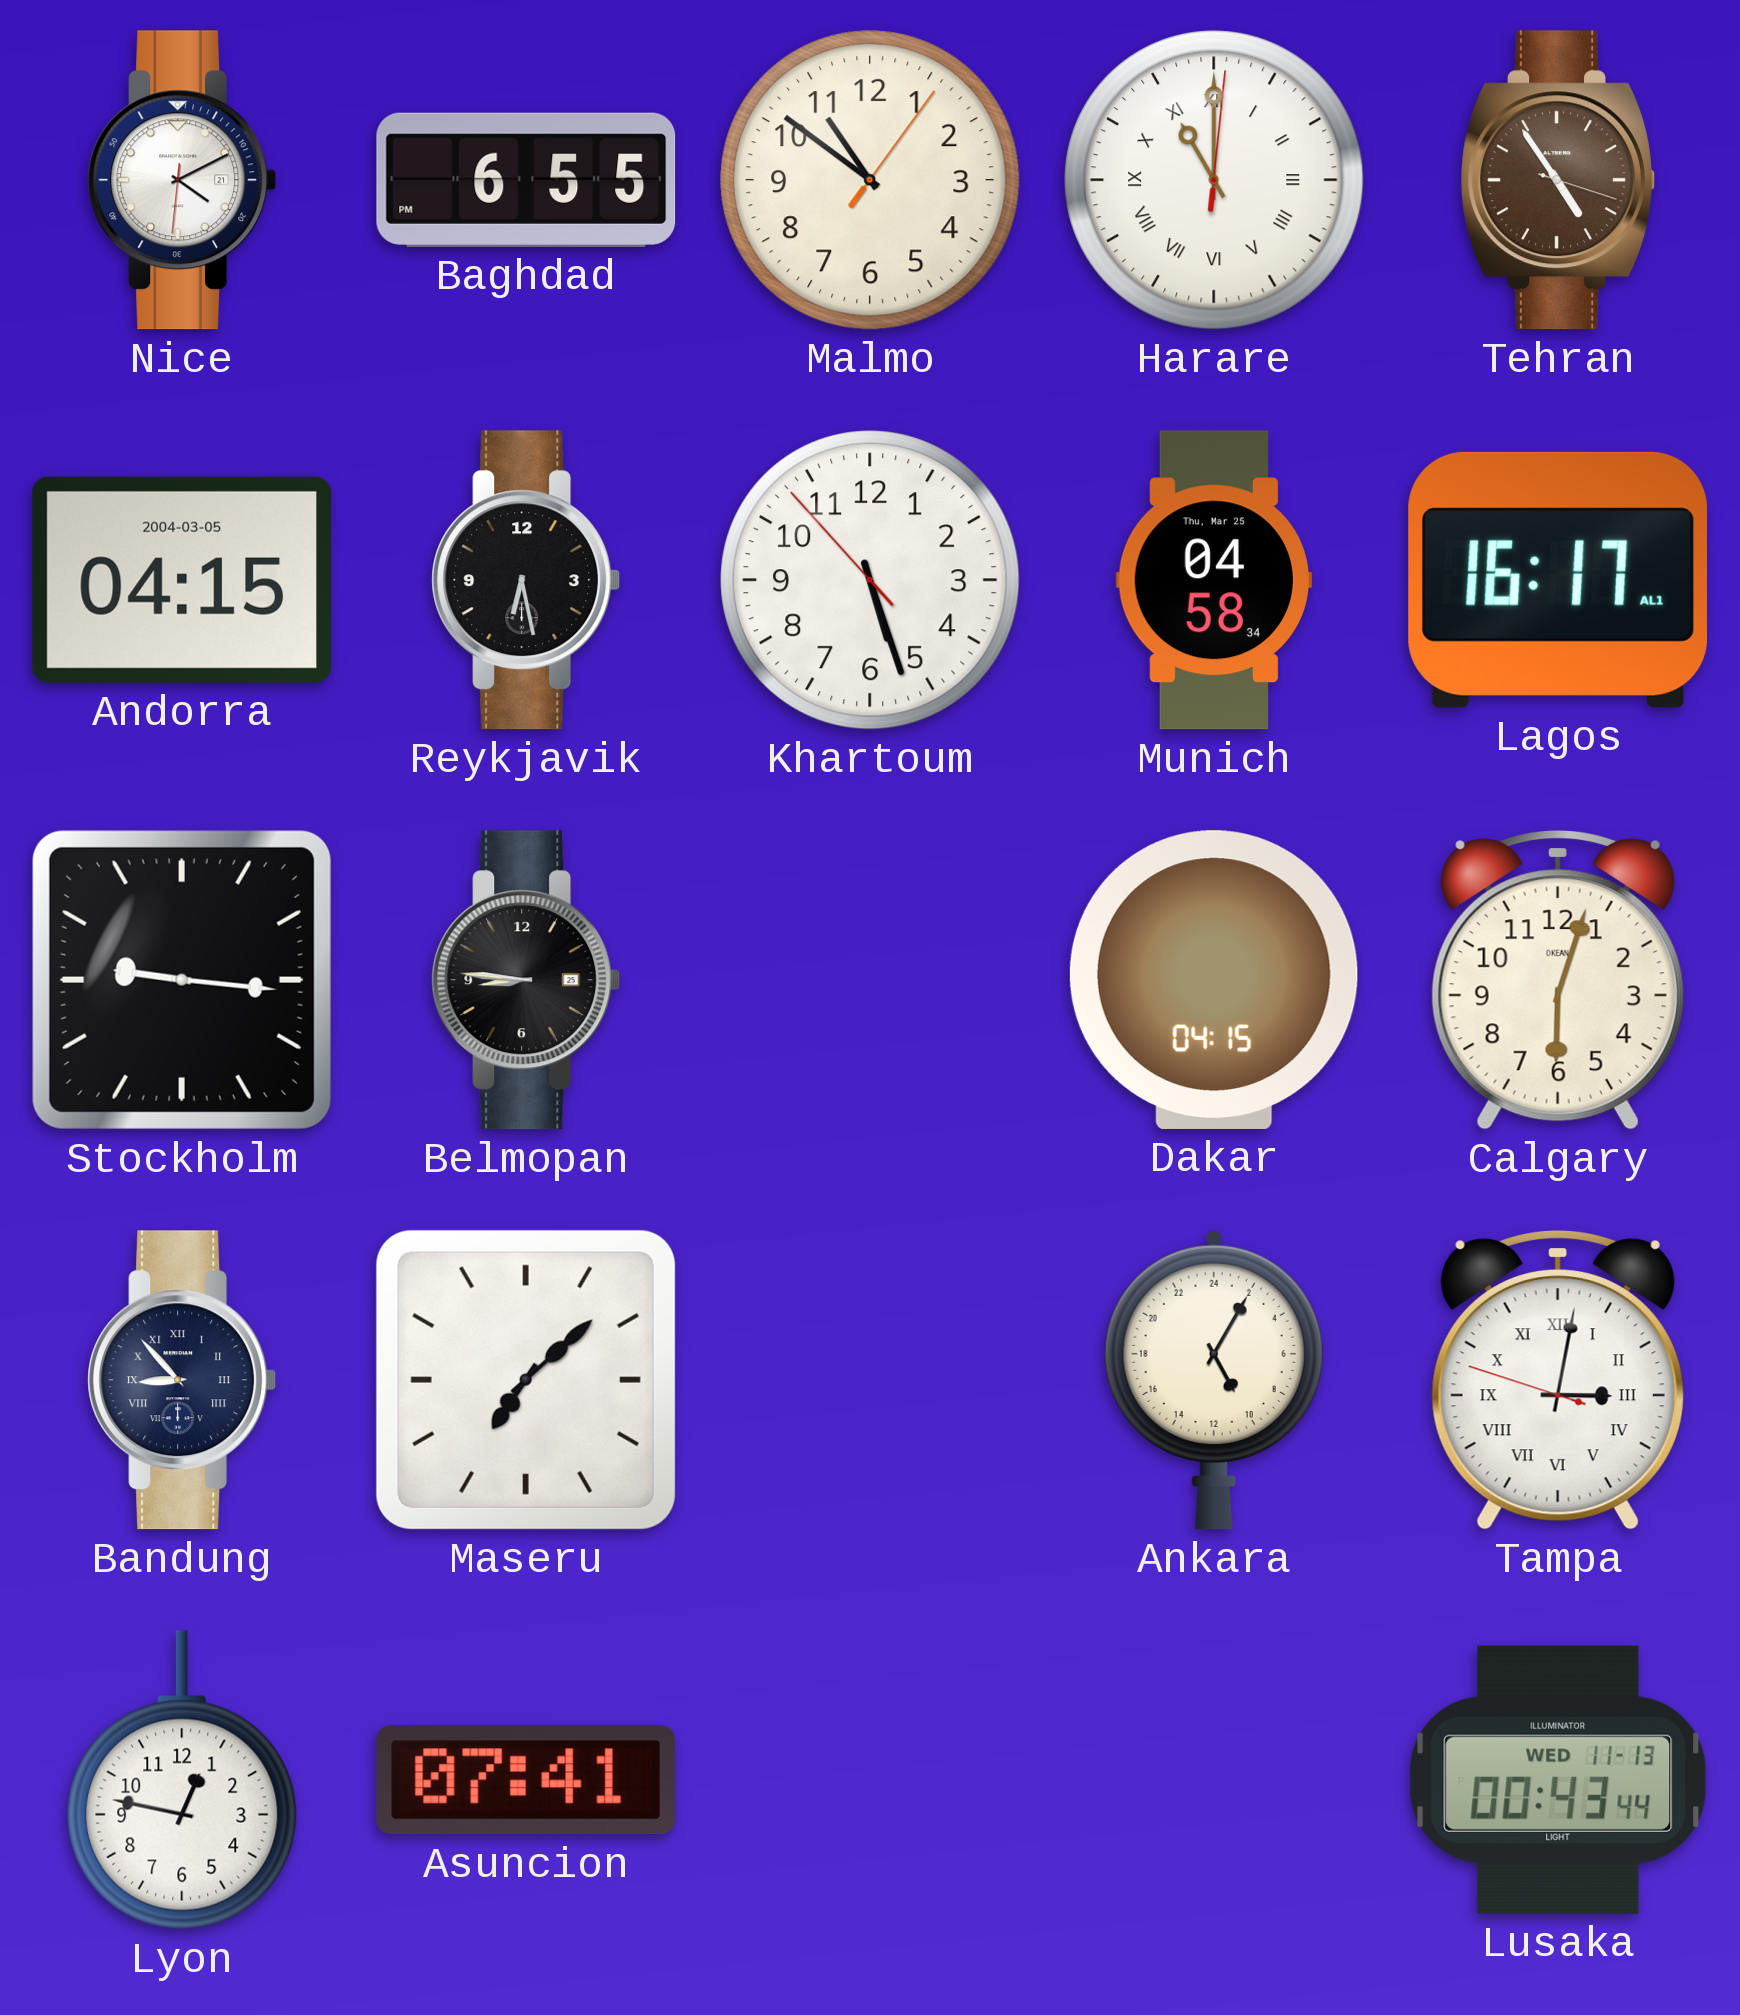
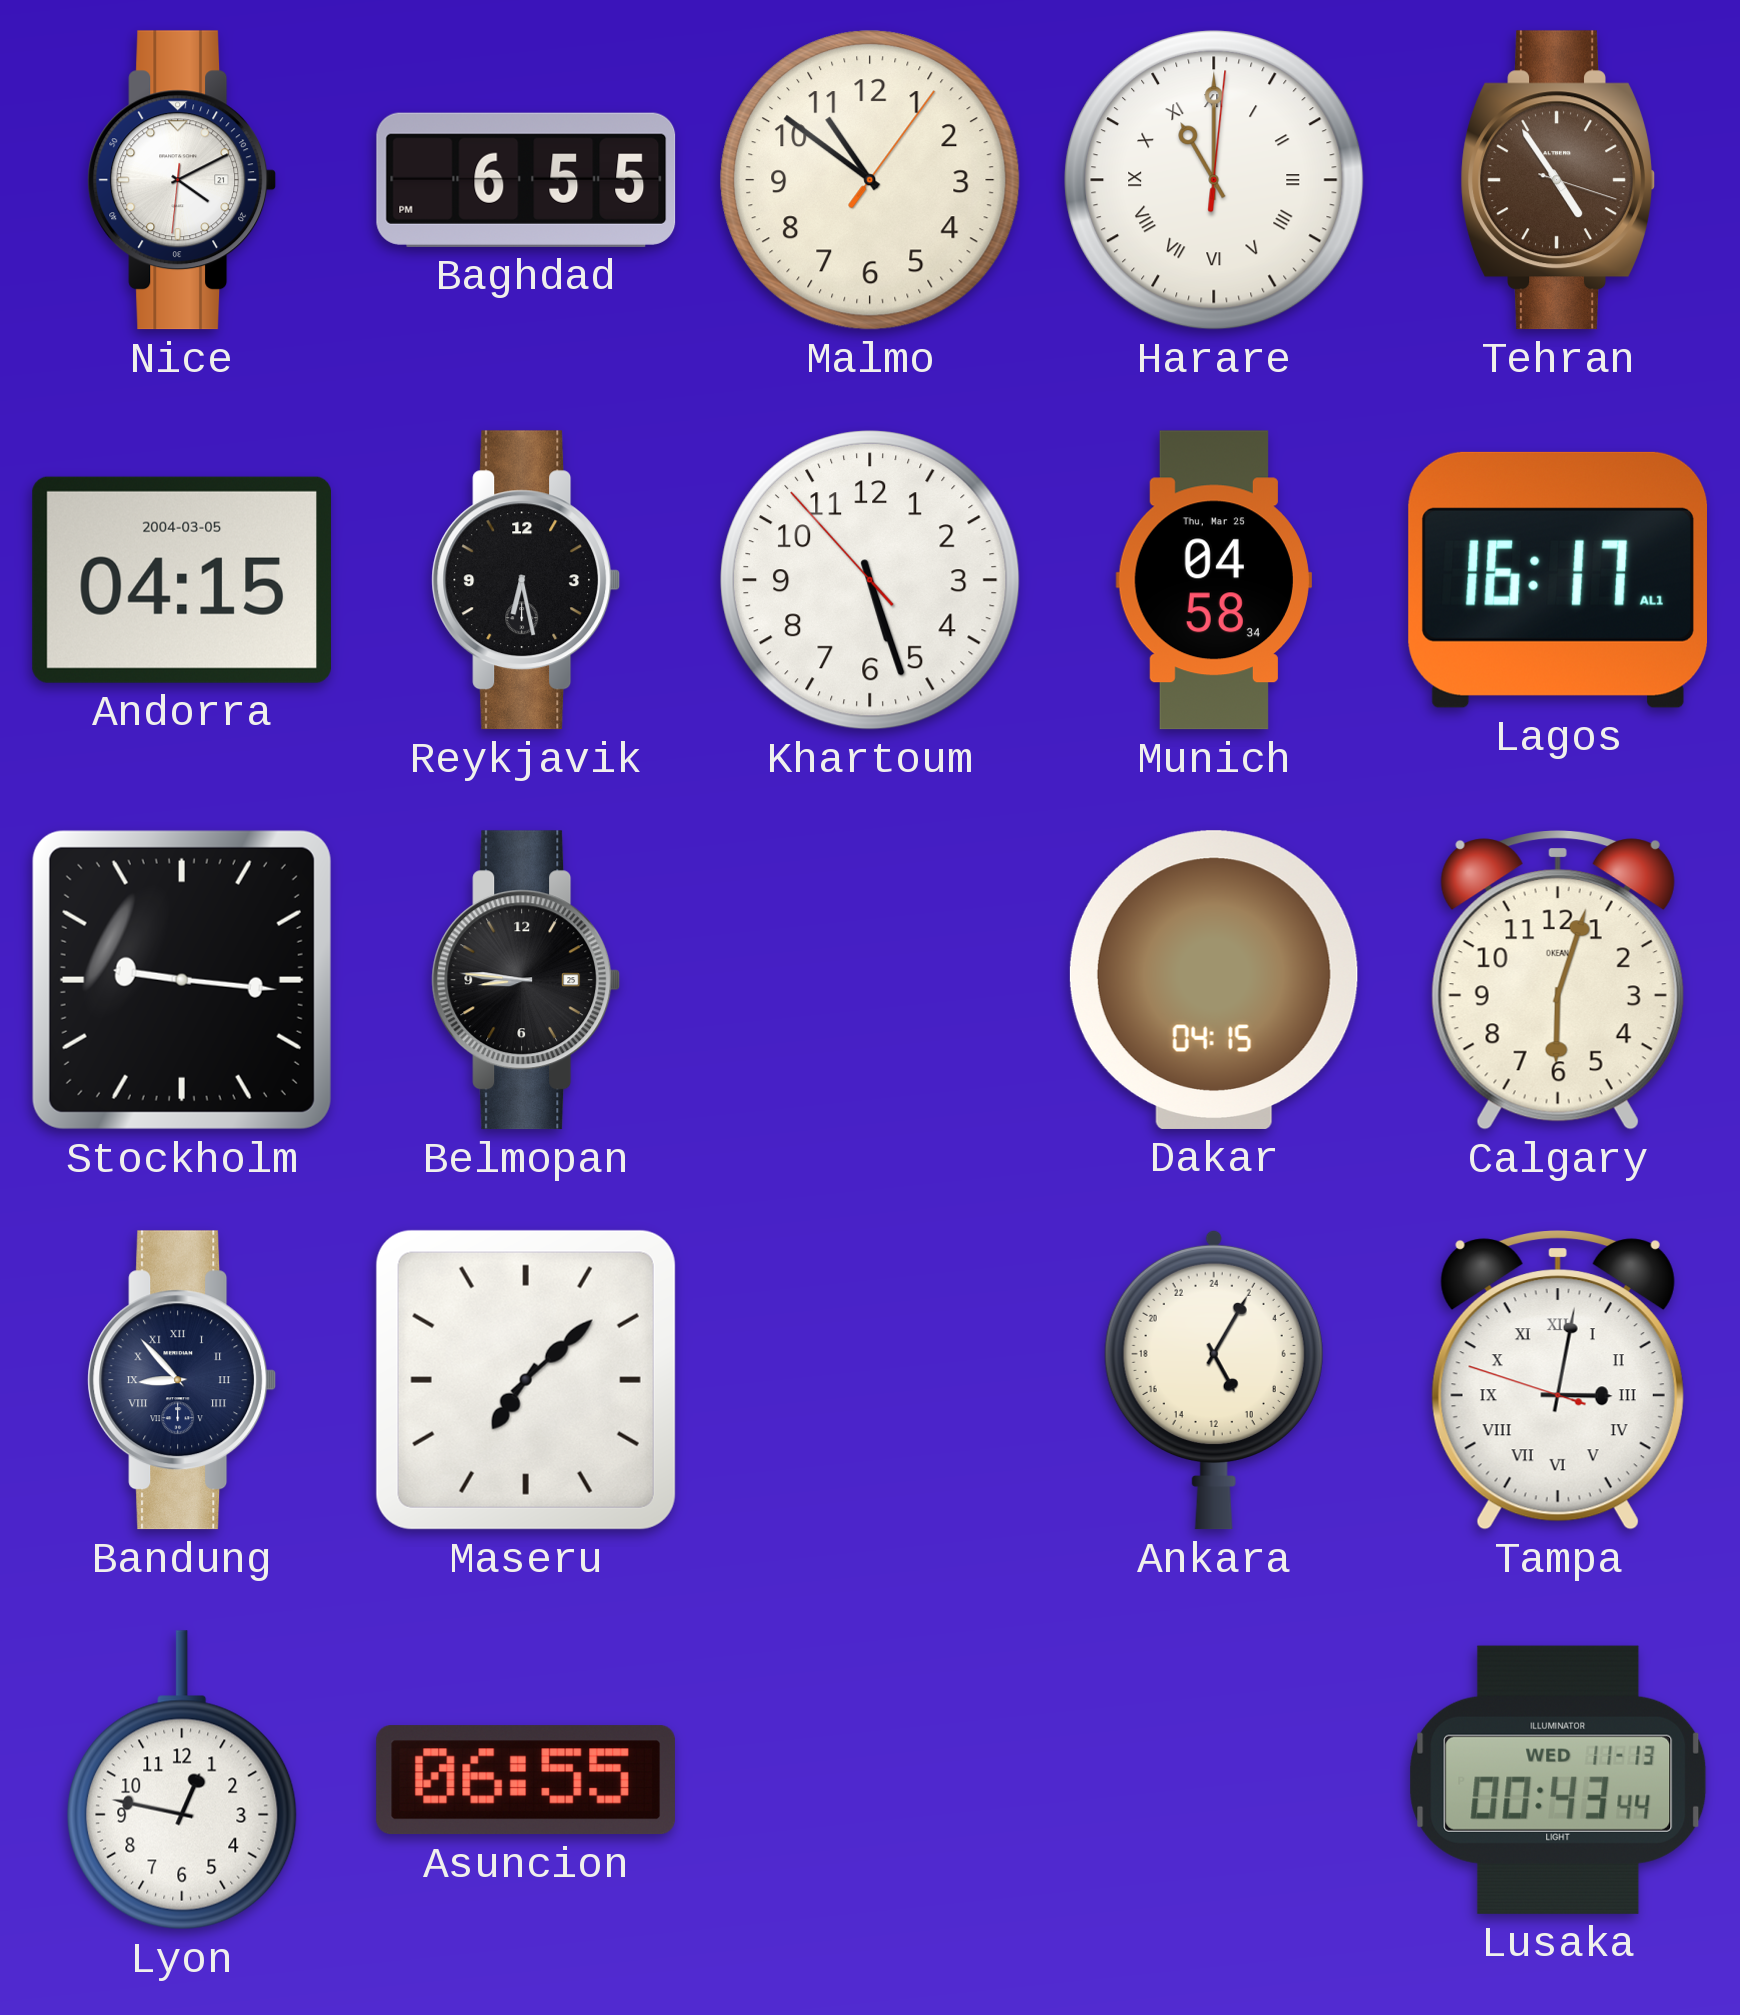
Asuncion: 07:41 -> 06:55
